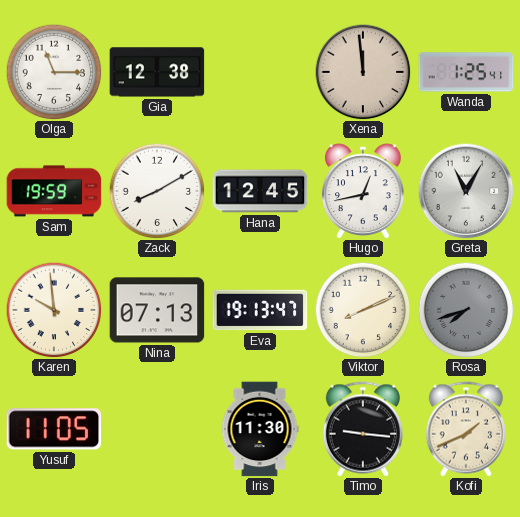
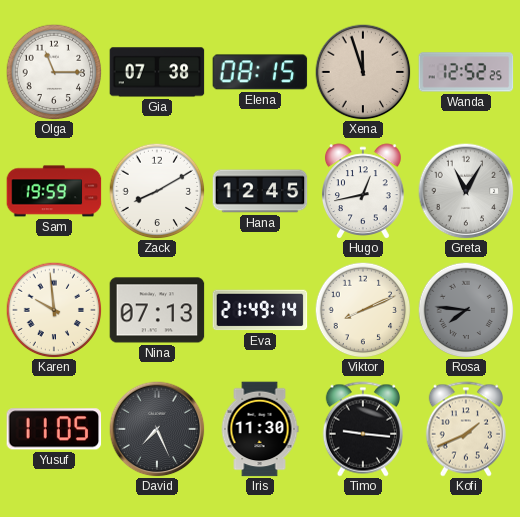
Gia: 12:38 -> 07:38
Elena: none -> 08:15
Xena: 11:59 -> 11:57
Wanda: 1:25 -> 12:52
Eva: 19:13 -> 21:49
Rosa: 7:42 -> 7:46
David: none -> 7:26
